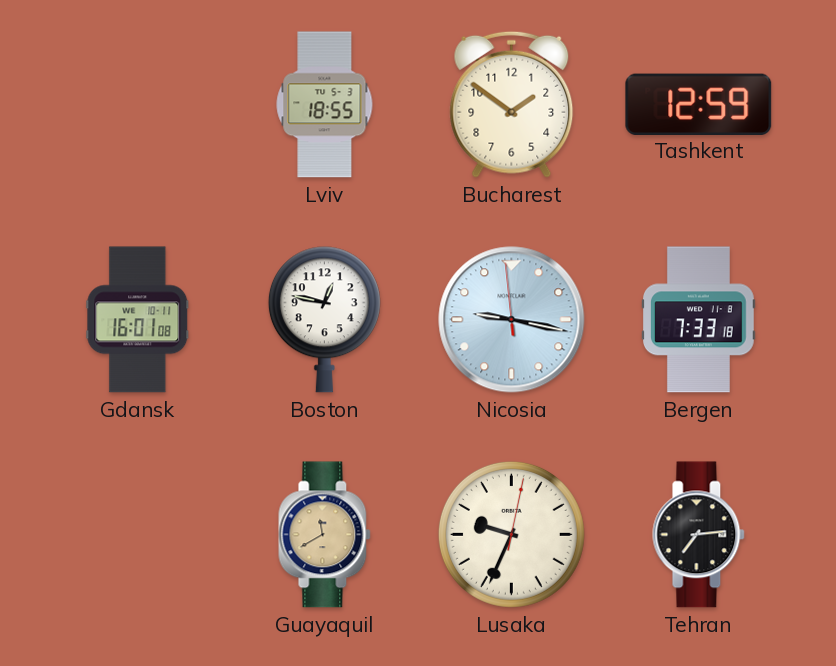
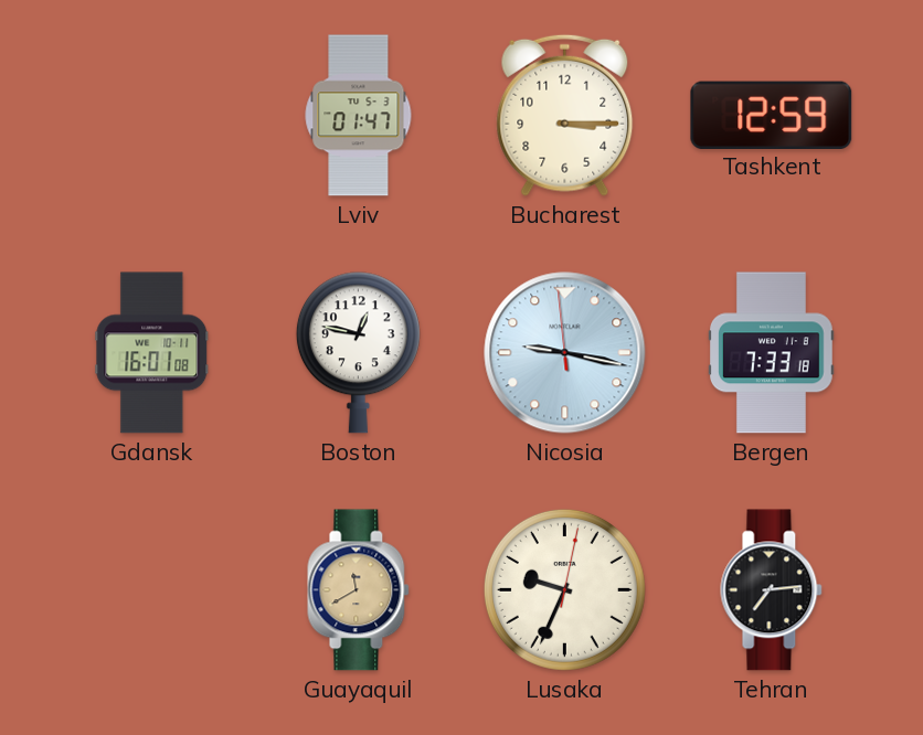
Lviv: 18:55 -> 01:47
Bucharest: 1:51 -> 3:15
